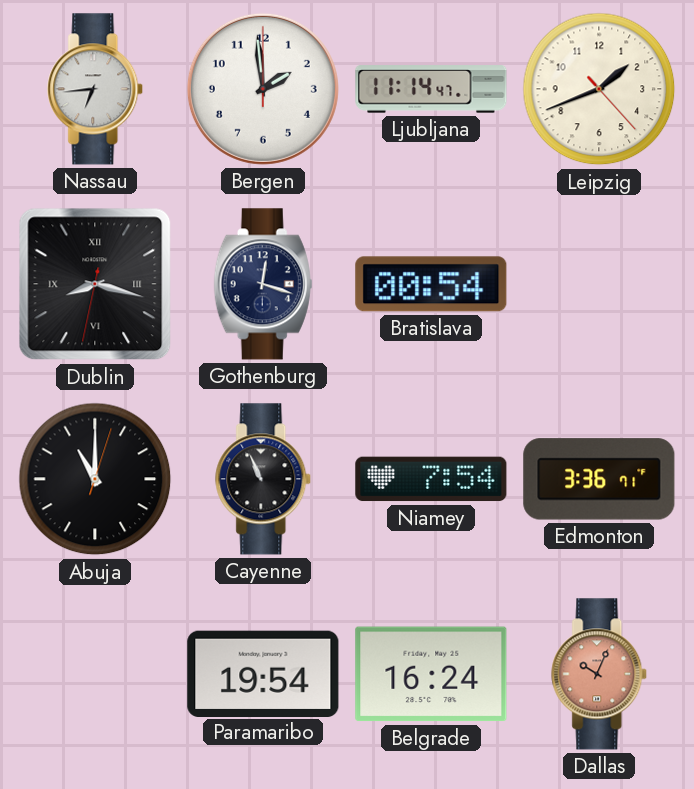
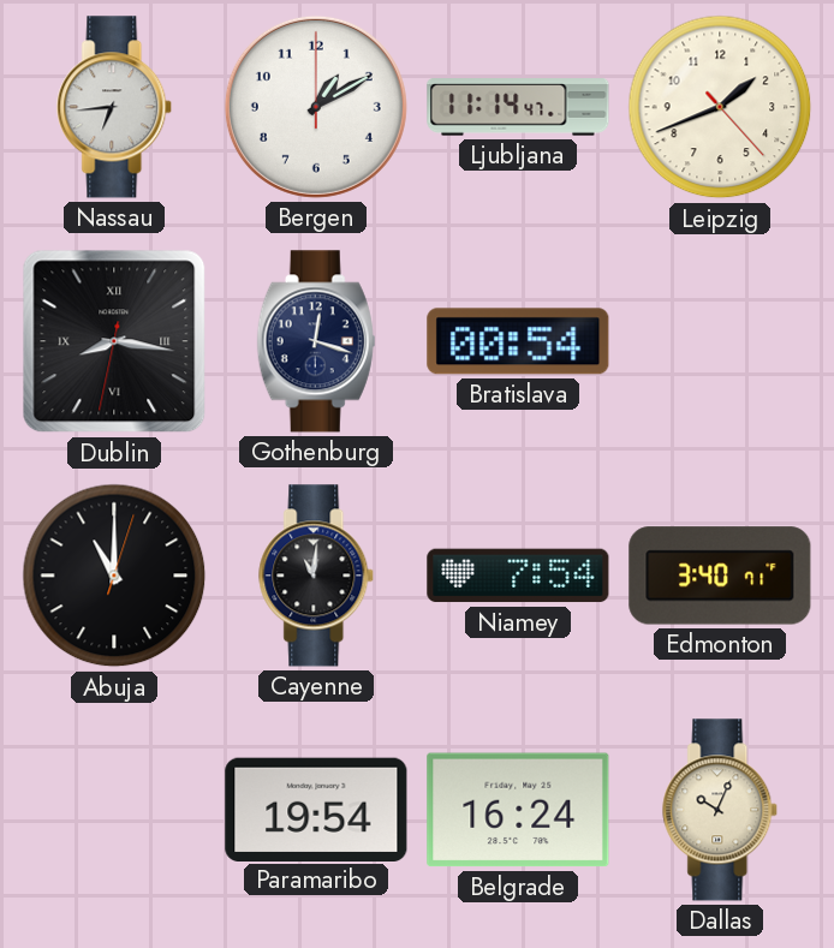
Bergen: 1:59 -> 1:10
Dublin: 8:17 -> 8:16
Cayenne: 10:56 -> 11:01
Edmonton: 3:36 -> 3:40
Dallas dial: salmon -> cream
